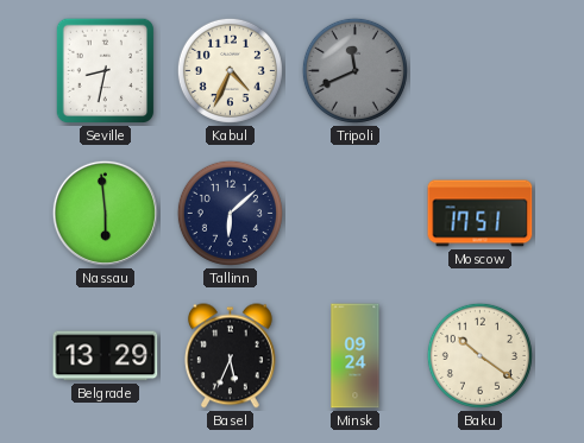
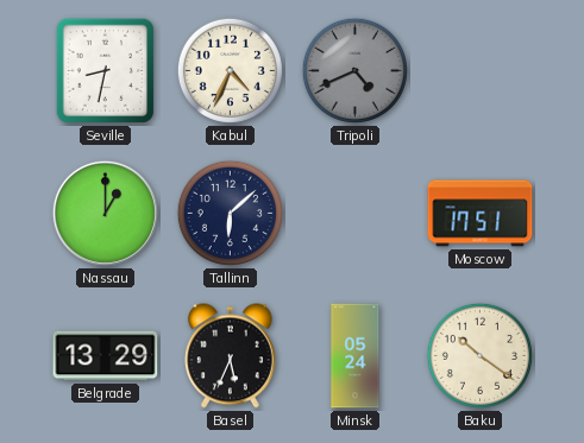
Tripoli: 11:41 -> 4:41
Nassau: 5:59 -> 1:00
Minsk: 09:24 -> 05:24
